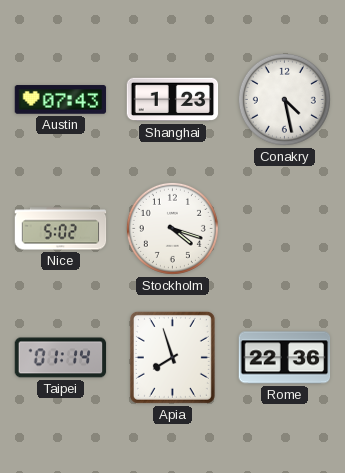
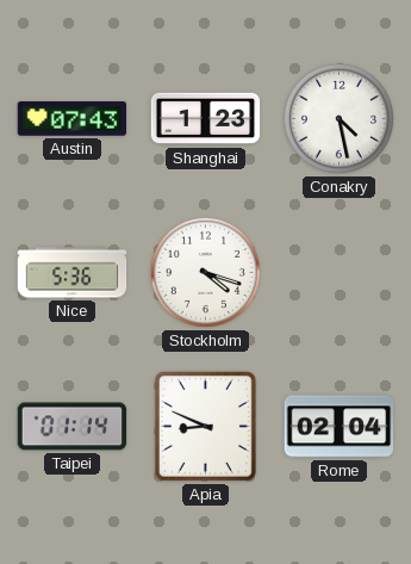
Nice: 5:02 -> 5:36
Apia: 7:57 -> 8:49
Rome: 22:36 -> 02:04
